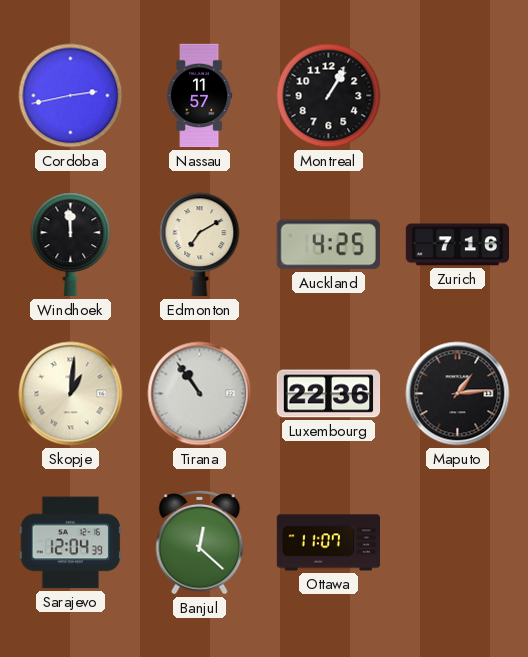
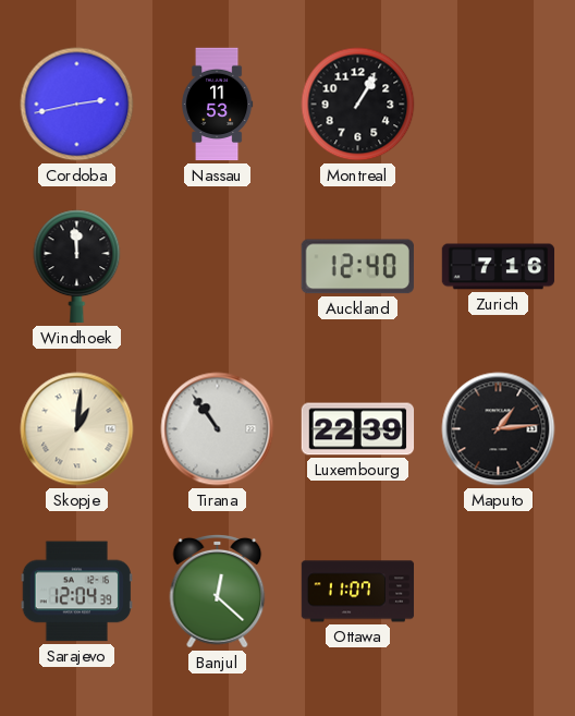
Nassau: 11:57 -> 11:53
Edmonton: 7:10 -> none
Auckland: 4:25 -> 12:40
Luxembourg: 22:36 -> 22:39
